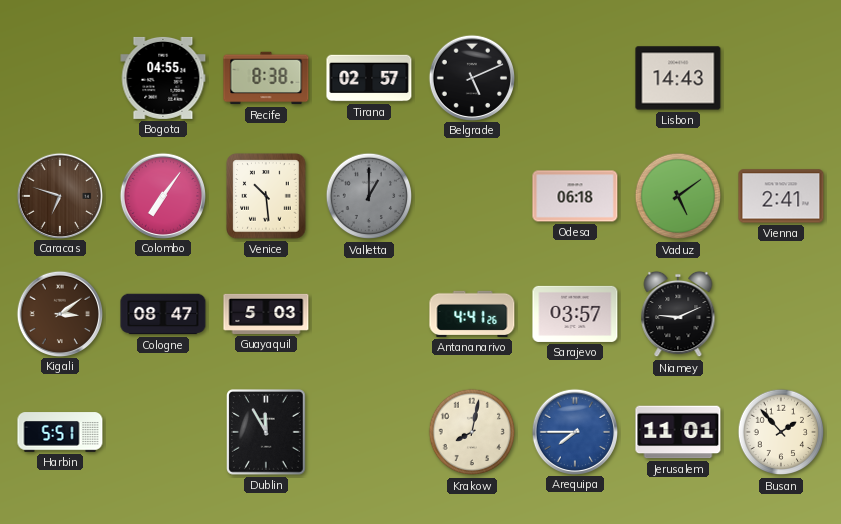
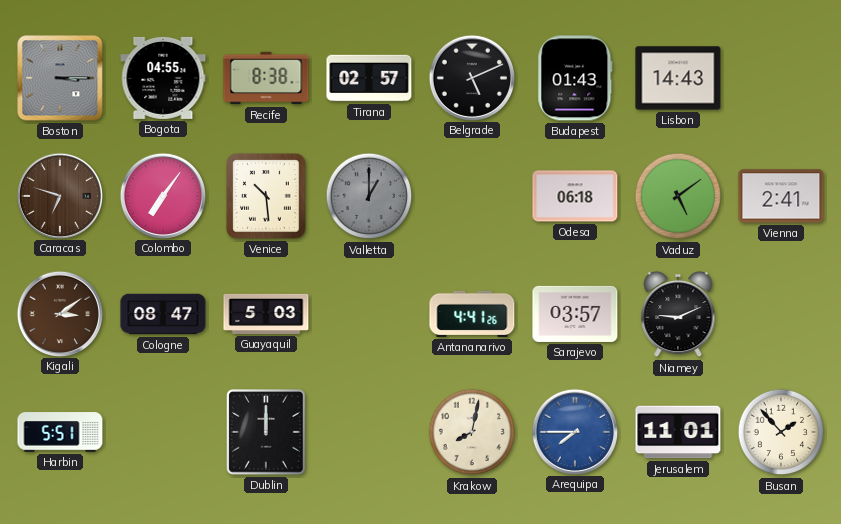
Boston: none -> 3:15
Budapest: none -> 01:43
Dublin: 11:55 -> 12:00
